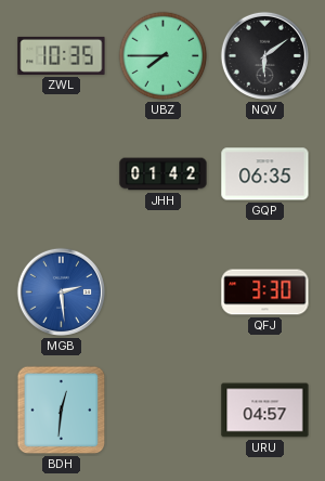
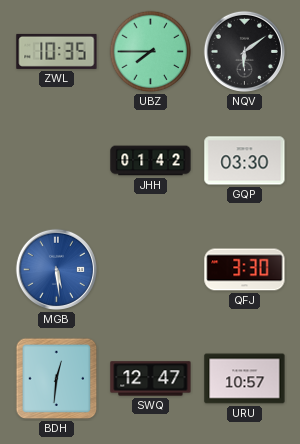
GQP: 06:35 -> 03:30
MGB: 2:29 -> 5:29
SWQ: none -> 12:47
URU: 04:57 -> 10:57
